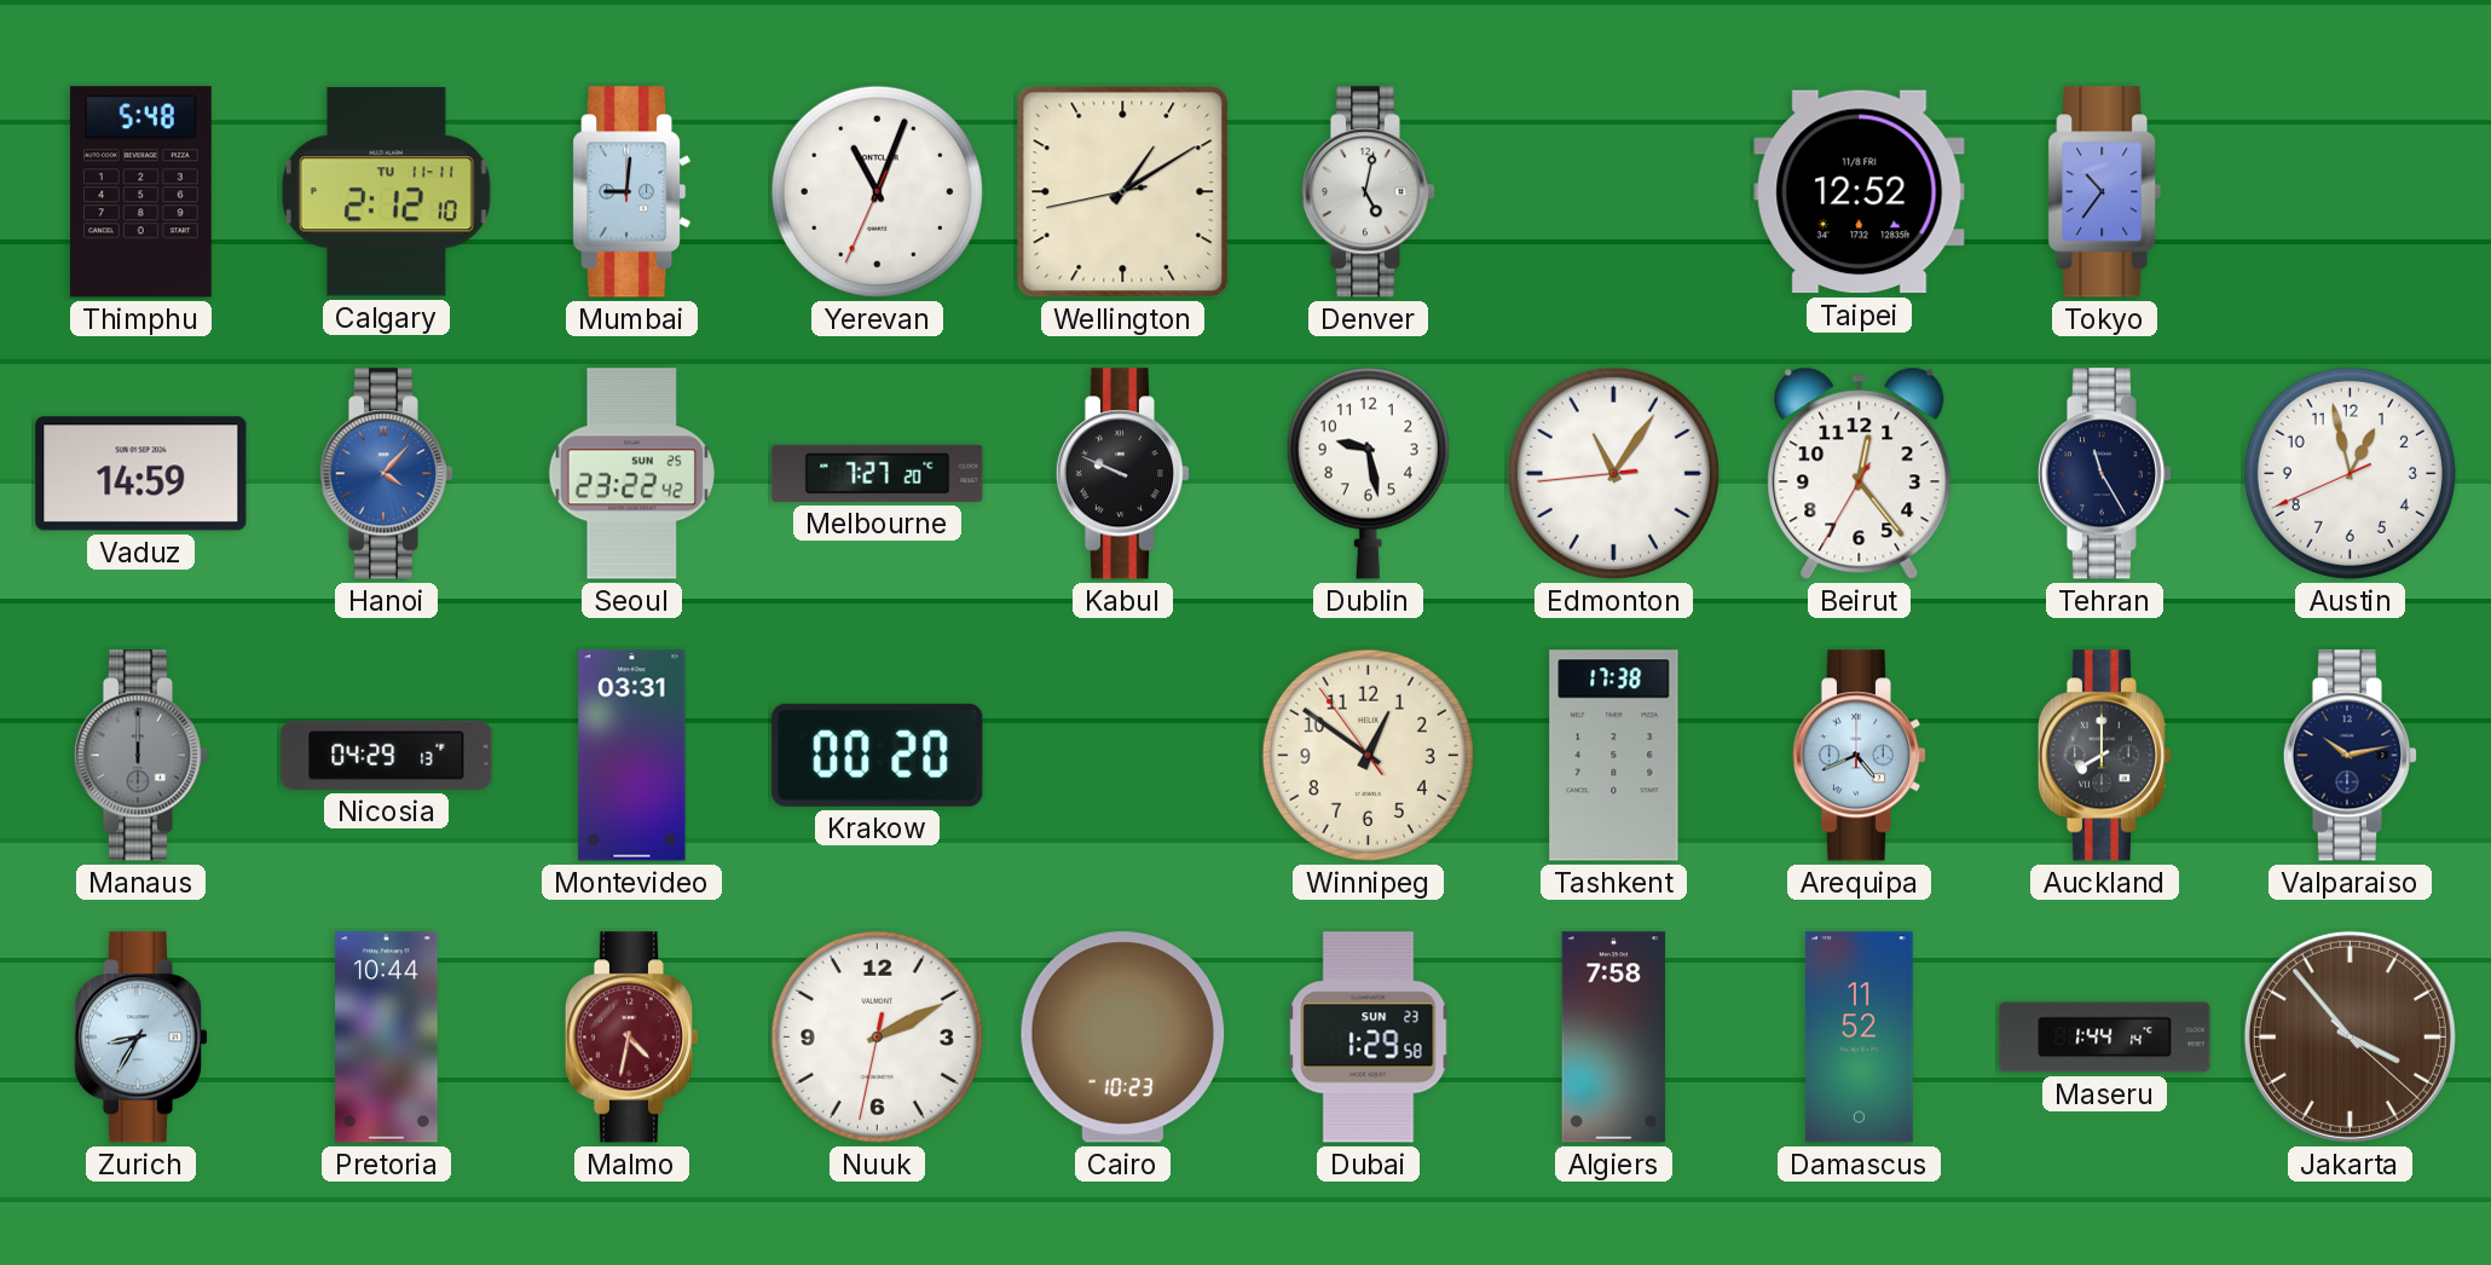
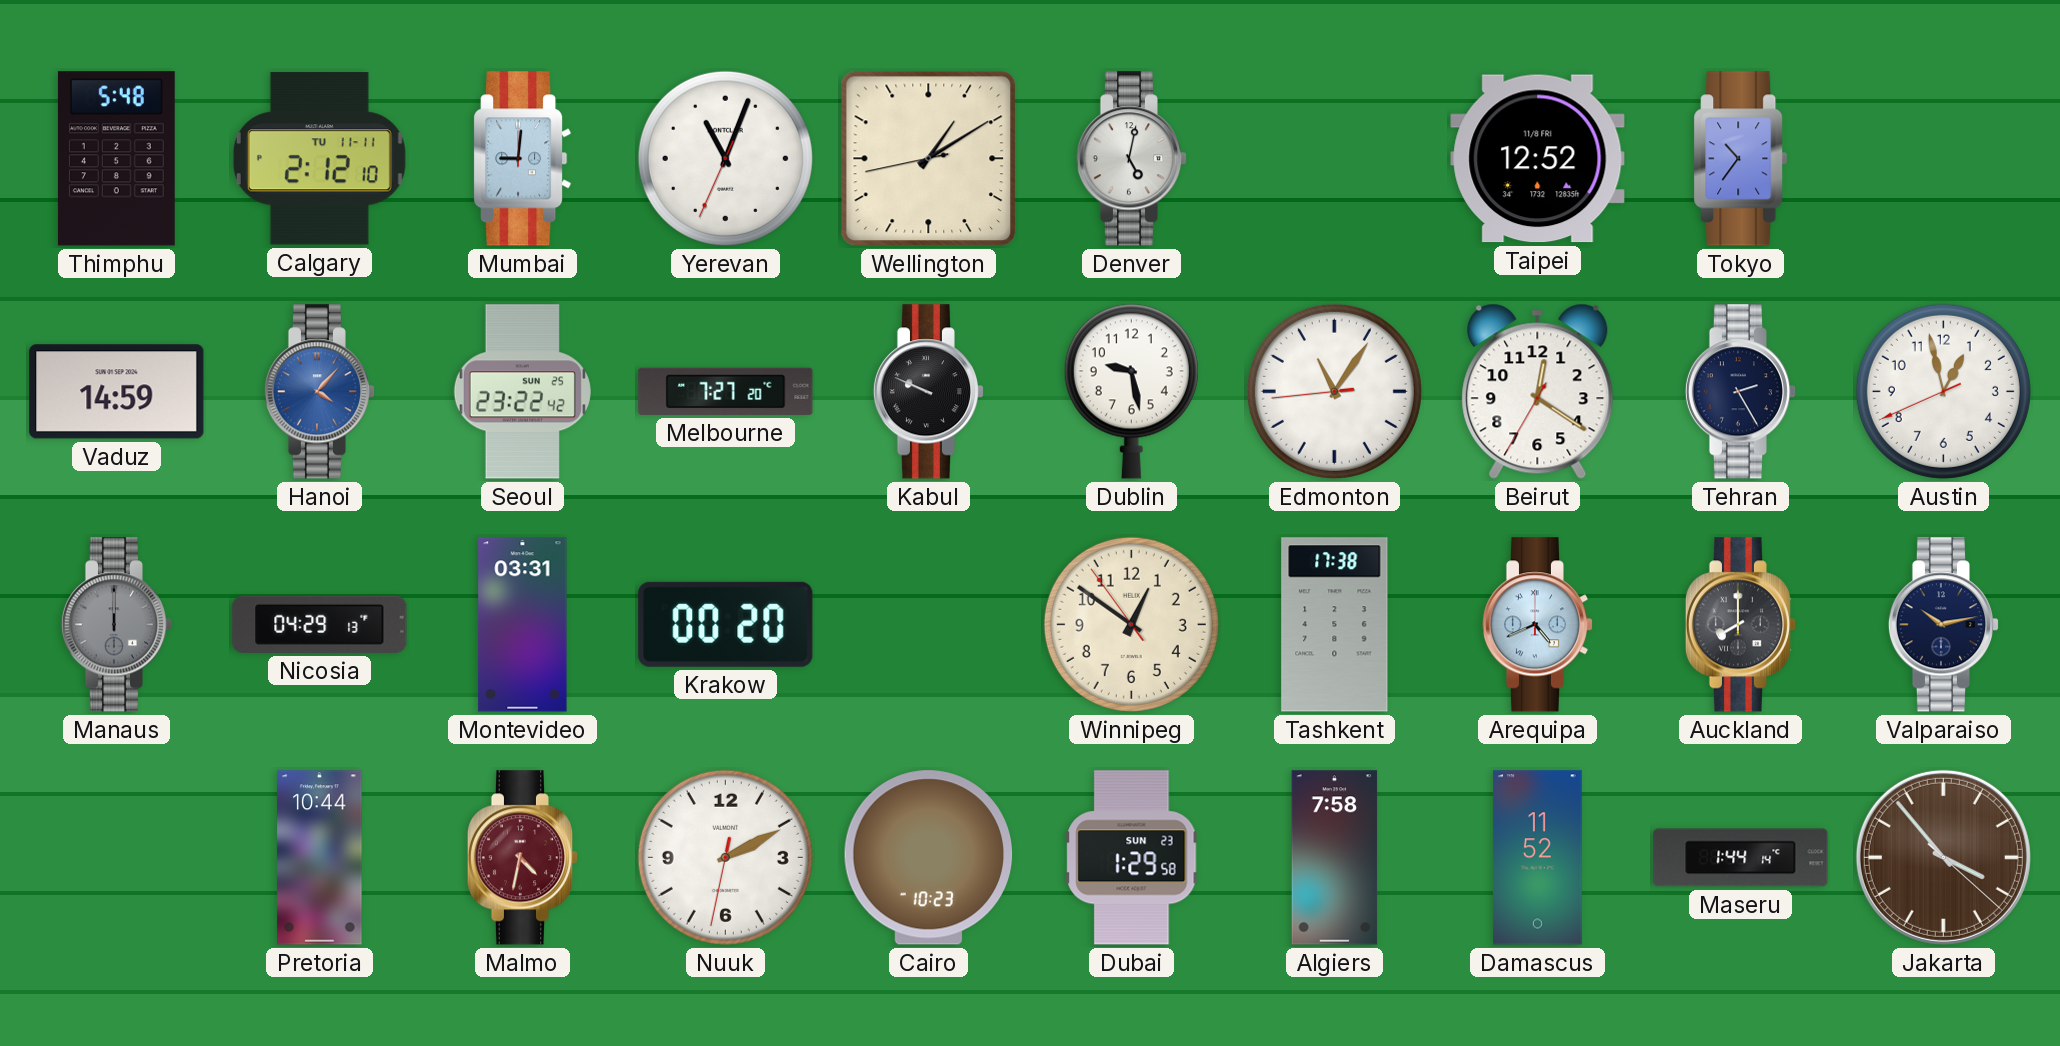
Beirut: 12:23 -> 12:20
Tehran: 11:25 -> 2:25
Zurich: 8:35 -> none
